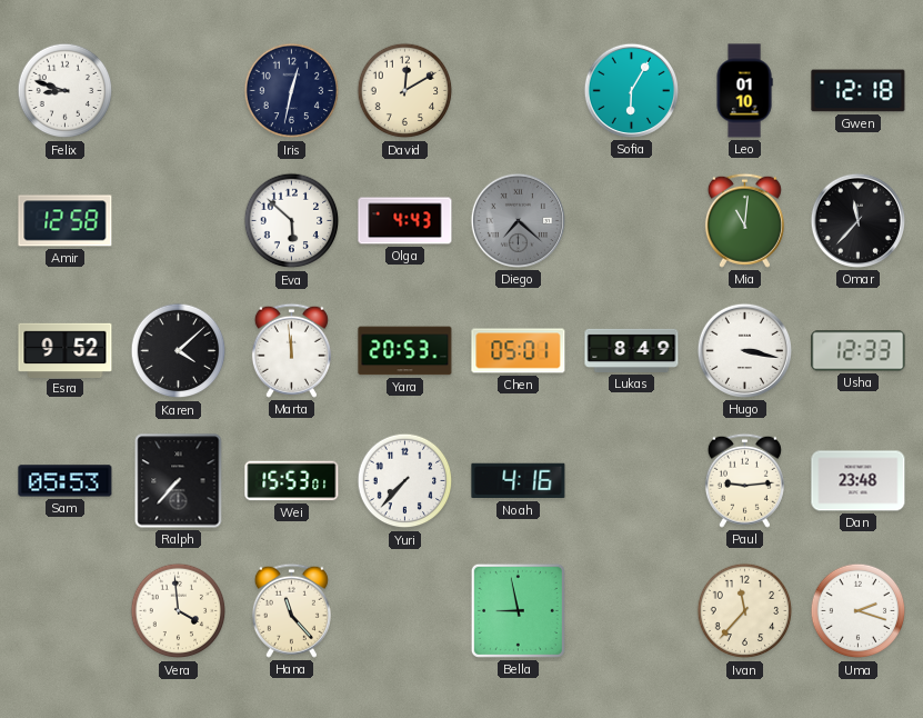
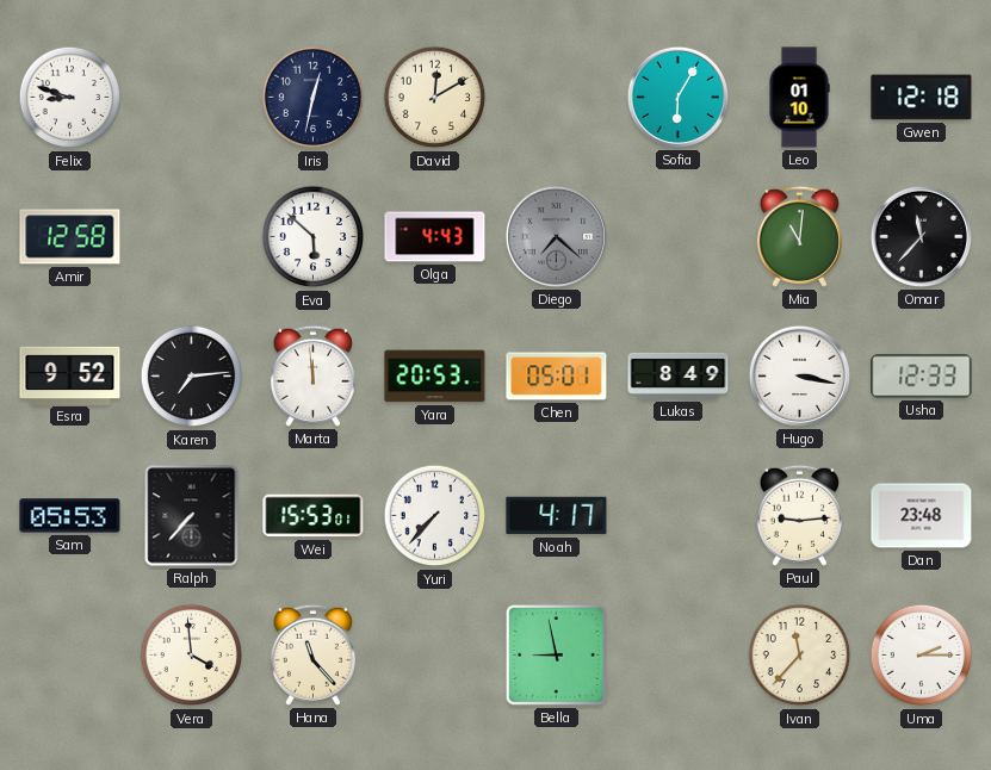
Karen: 4:08 -> 7:14
Noah: 4:16 -> 4:17
Uma: 2:18 -> 2:15
